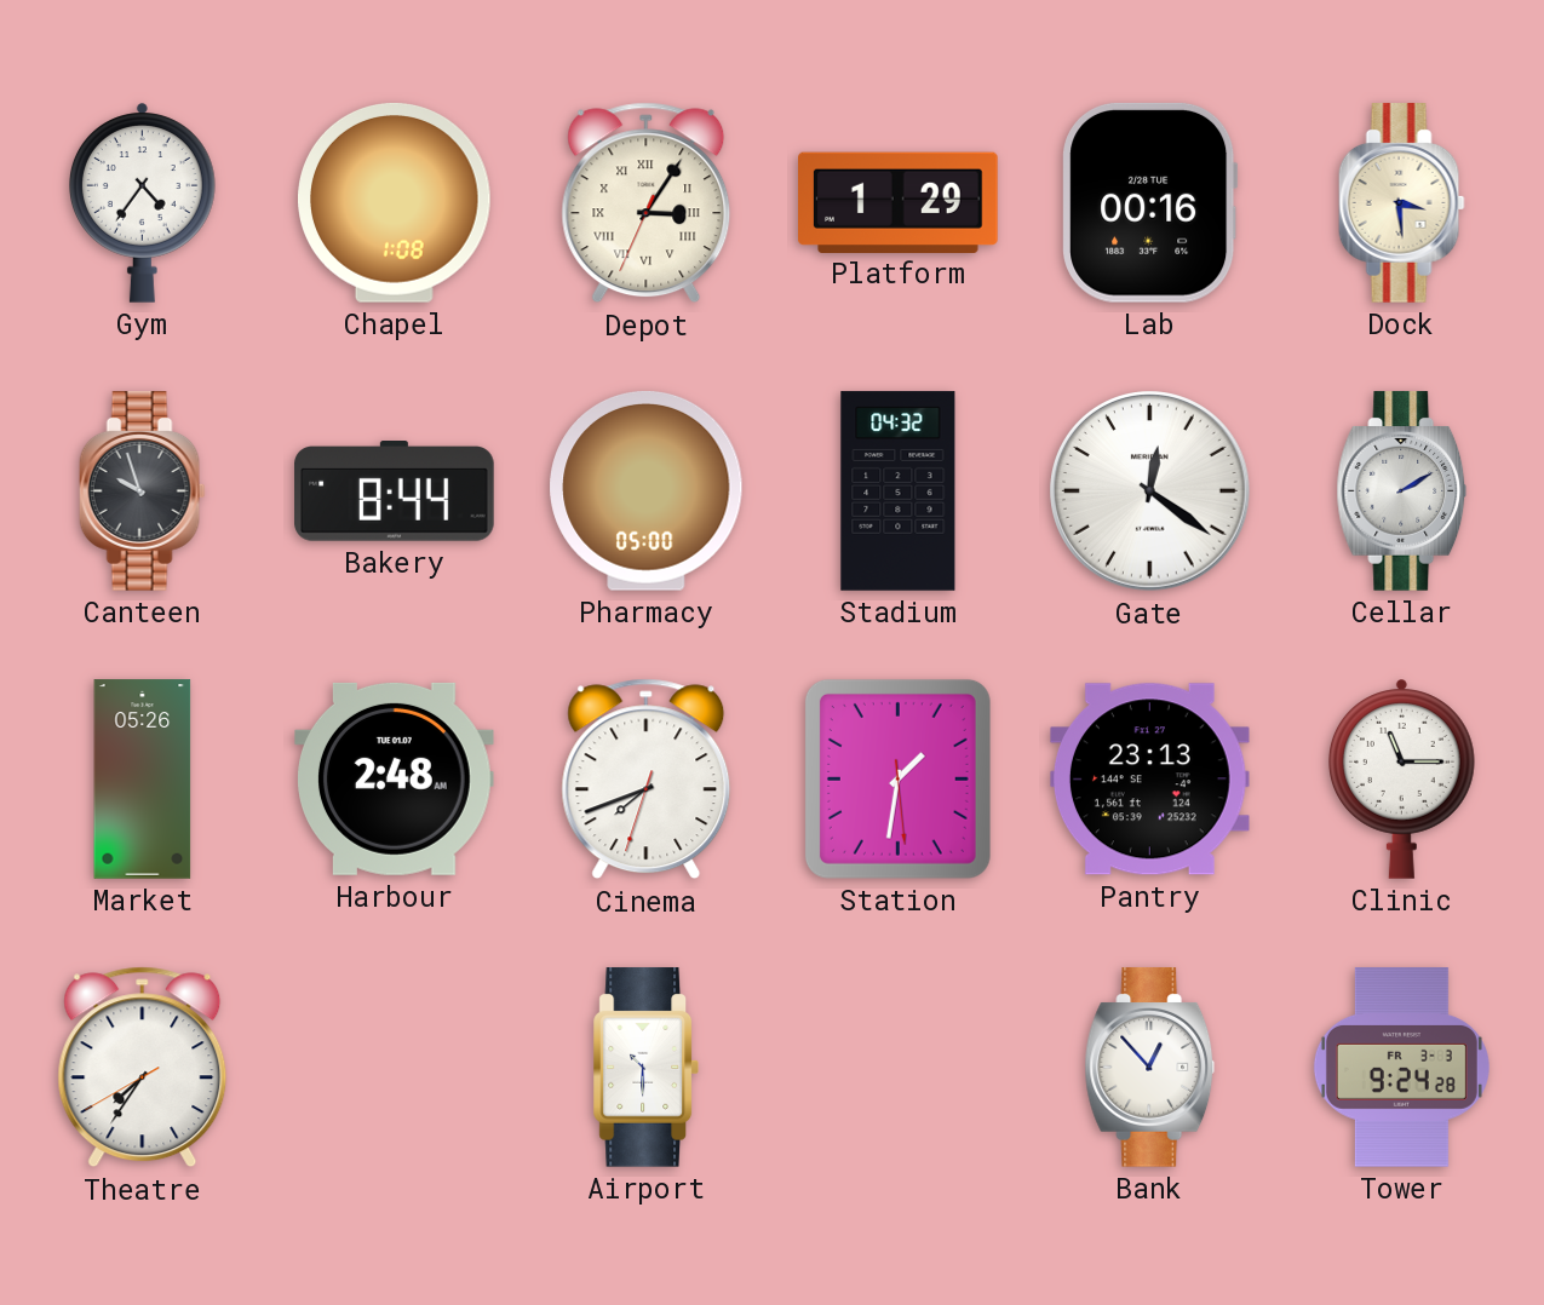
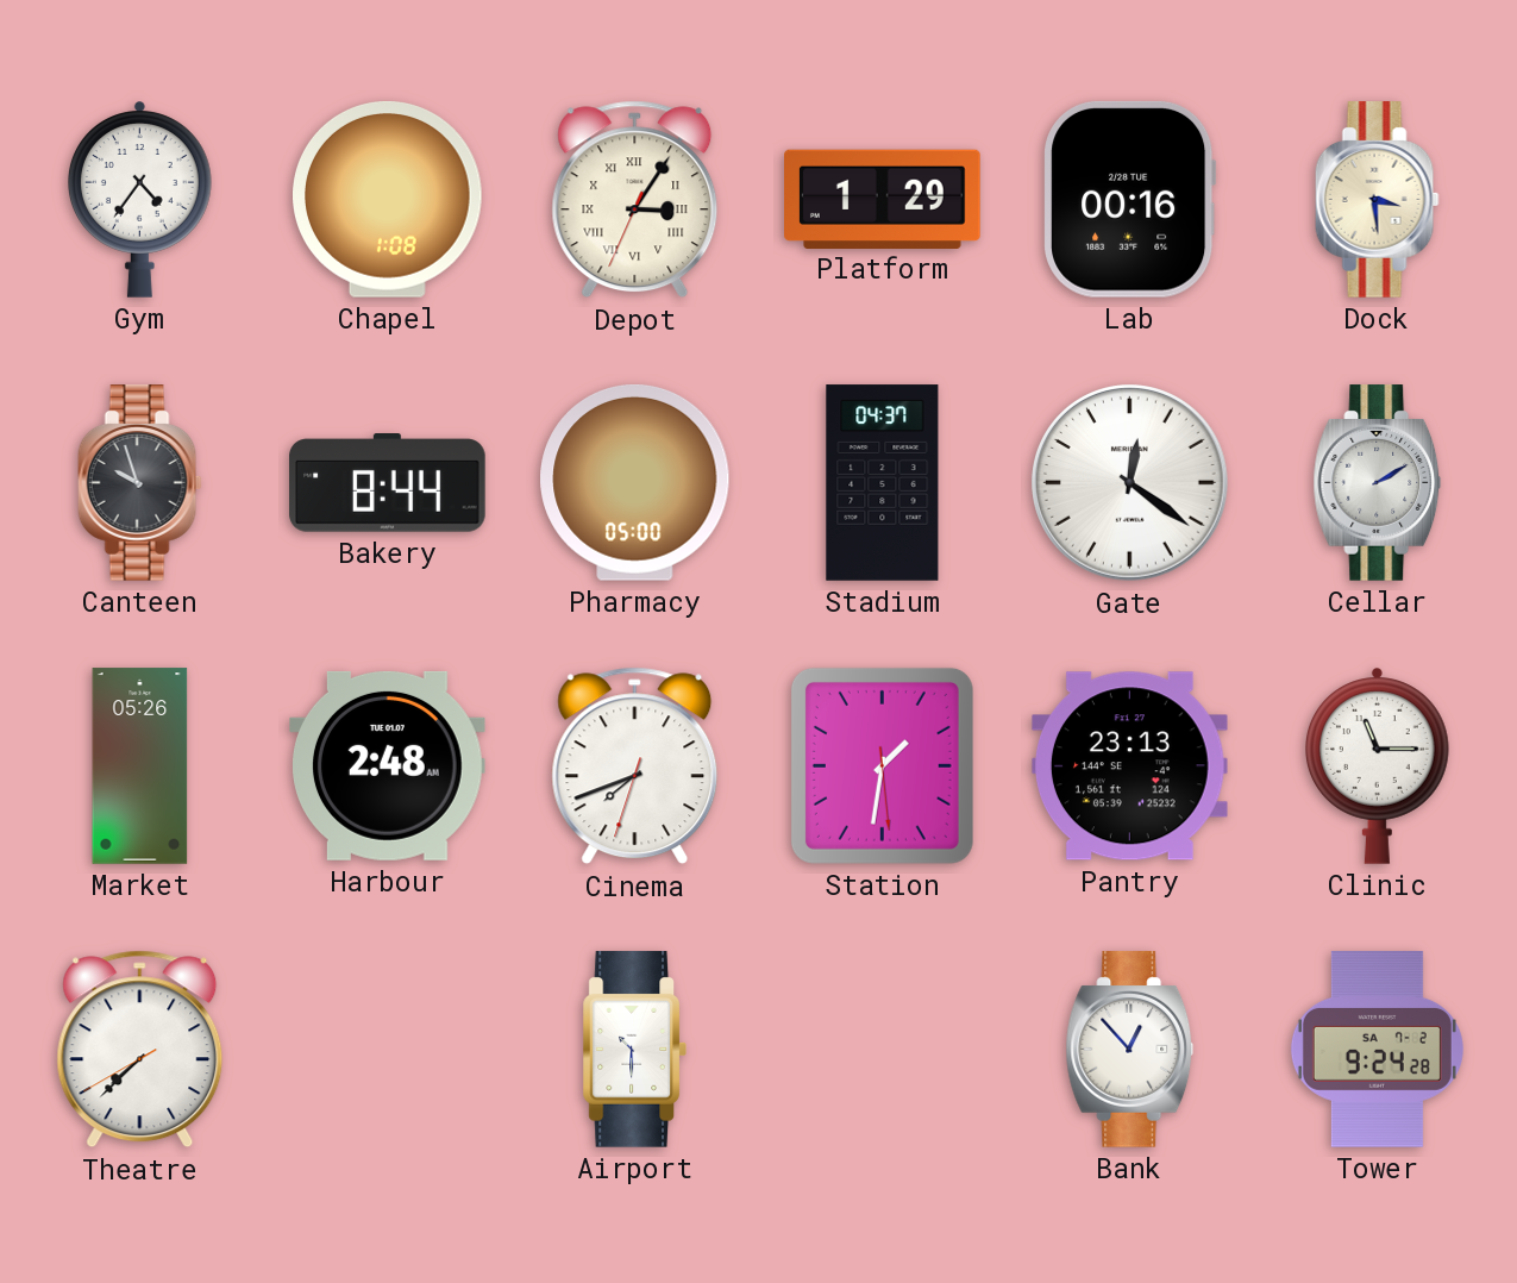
Stadium: 04:32 -> 04:37
Theatre: 7:35 -> 7:37
Tower date: FR 3-3 -> SA 7-2
